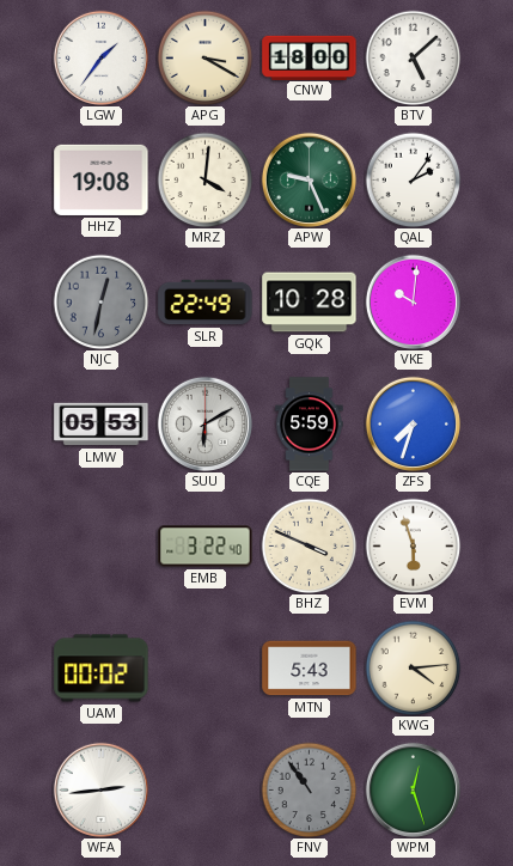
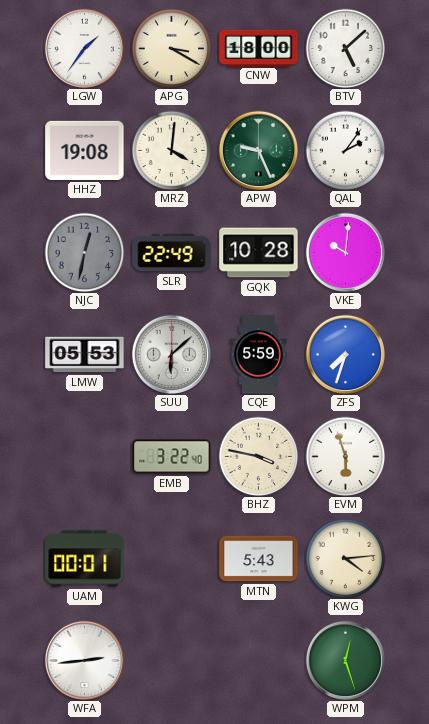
SUU: 6:10 -> 6:08
BHZ: 3:49 -> 3:47
UAM: 00:02 -> 00:01
FNV: 10:54 -> none
